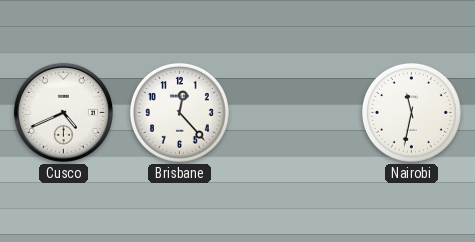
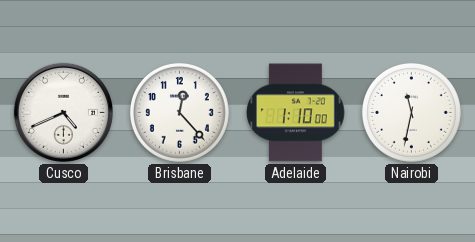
Adelaide: none -> 1:10
